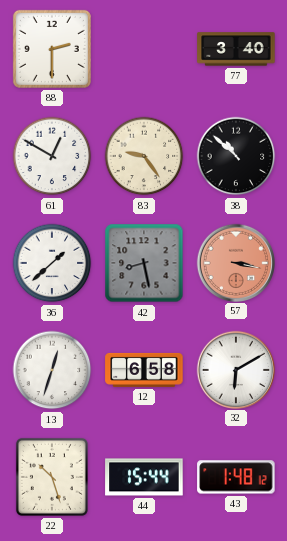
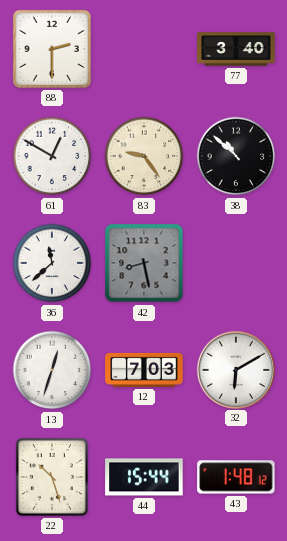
36: 1:38 -> 11:38
57: 3:17 -> none
12: 6:58 -> 7:03
